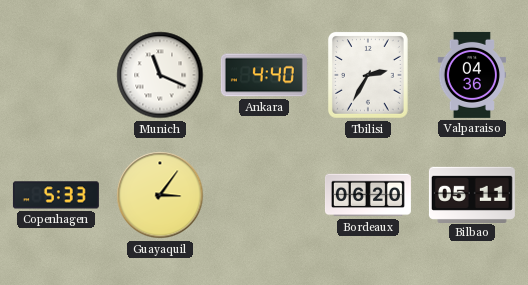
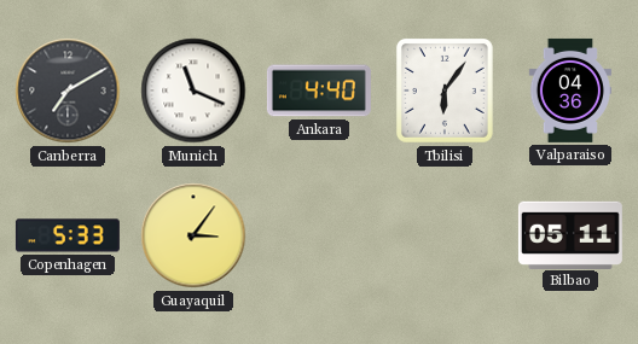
Canberra: none -> 7:10
Tbilisi: 2:35 -> 6:06
Bordeaux: 06:20 -> none
